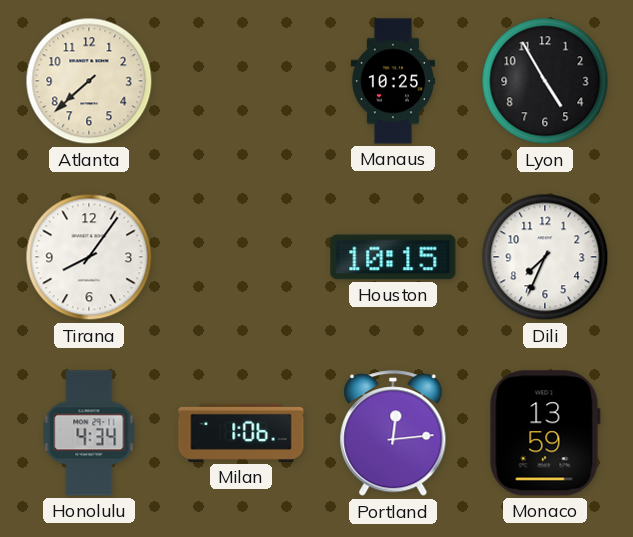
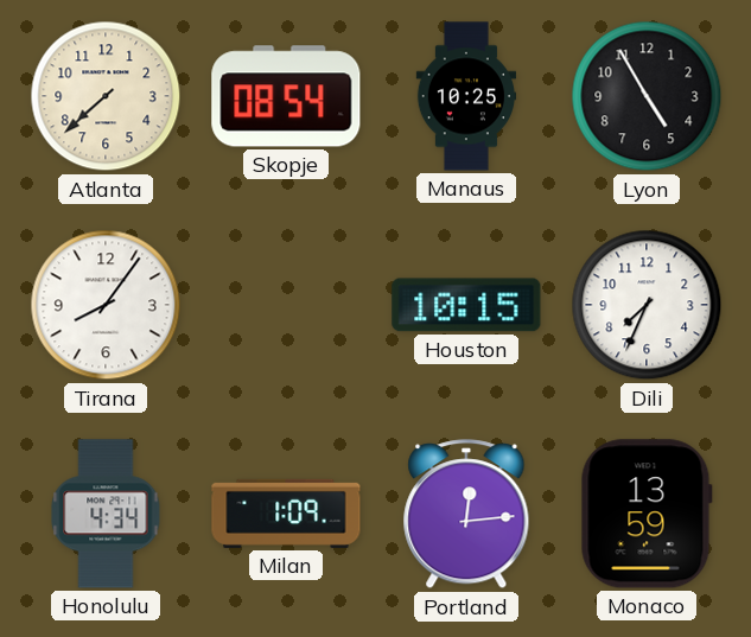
Skopje: none -> 08:54
Milan: 1:06 -> 1:09
